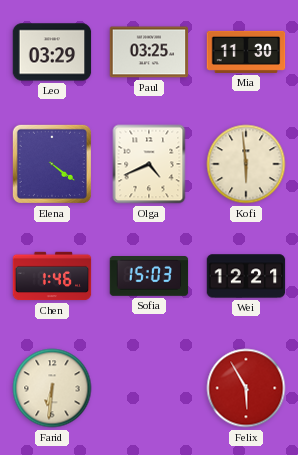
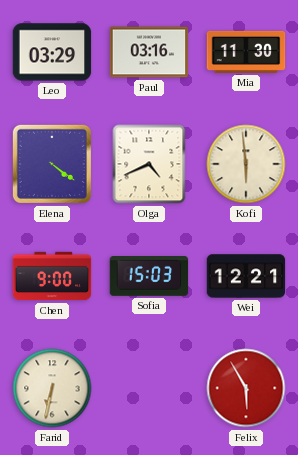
Paul: 03:25 -> 03:16
Chen: 1:46 -> 9:00
Farid: 6:31 -> 6:32
